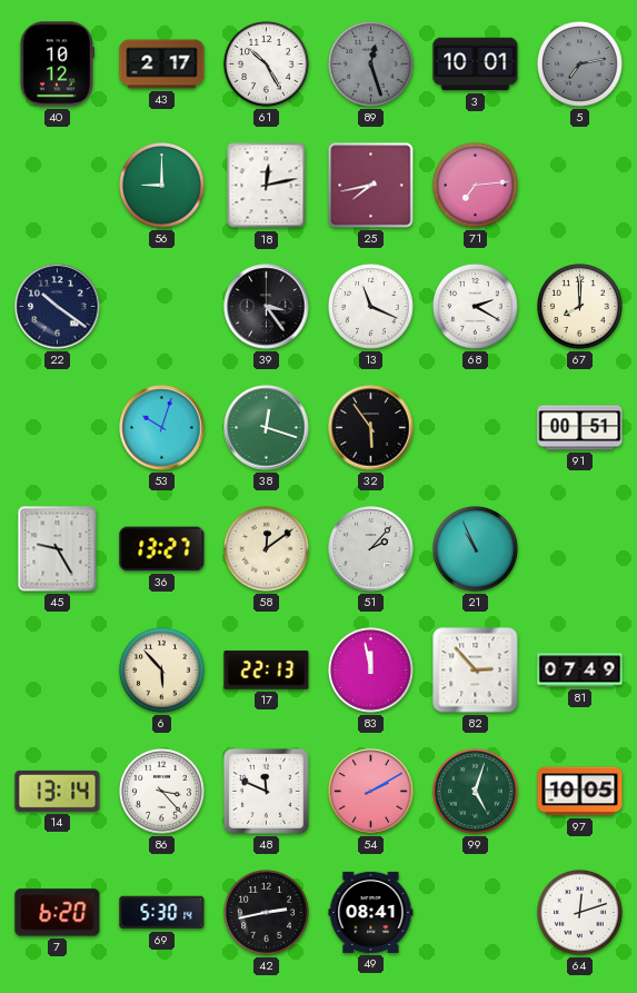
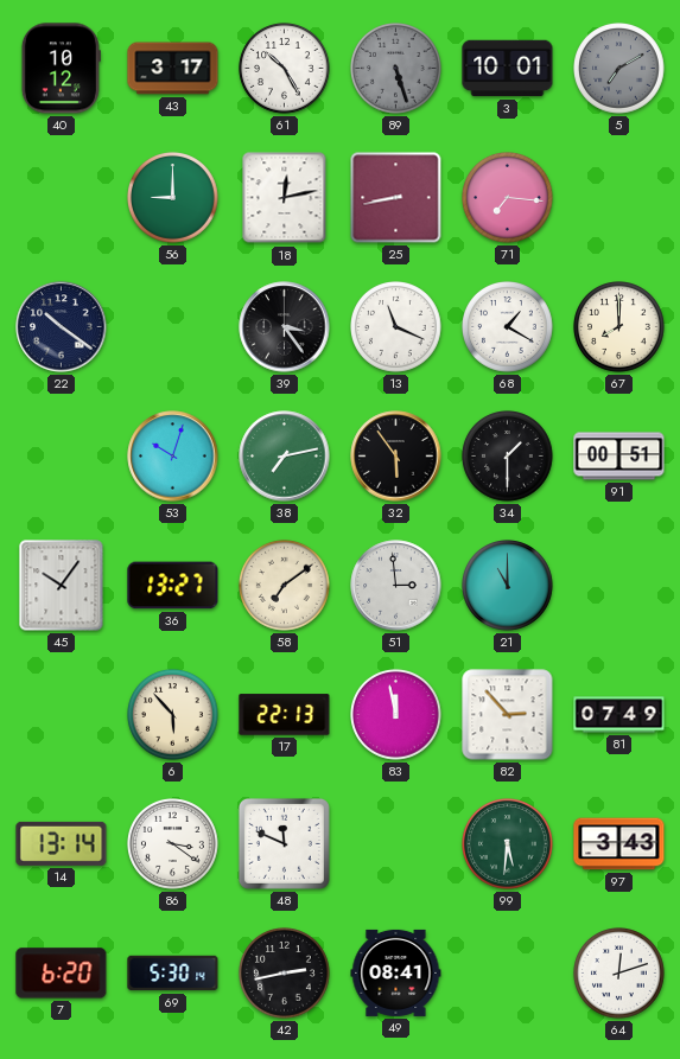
43: 2:17 -> 3:17
89: 12:27 -> 5:27
5: 7:13 -> 7:10
25: 7:43 -> 8:43
71: 7:14 -> 7:16
68: 2:20 -> 1:20
38: 12:18 -> 7:13
34: none -> 1:30
45: 9:25 -> 10:06
58: 12:09 -> 7:09
51: 2:07 -> 2:59
21: 10:56 -> 11:00
86: 3:23 -> 3:21
54: 2:10 -> none
99: 5:03 -> 5:31
97: 10:05 -> 3:43
